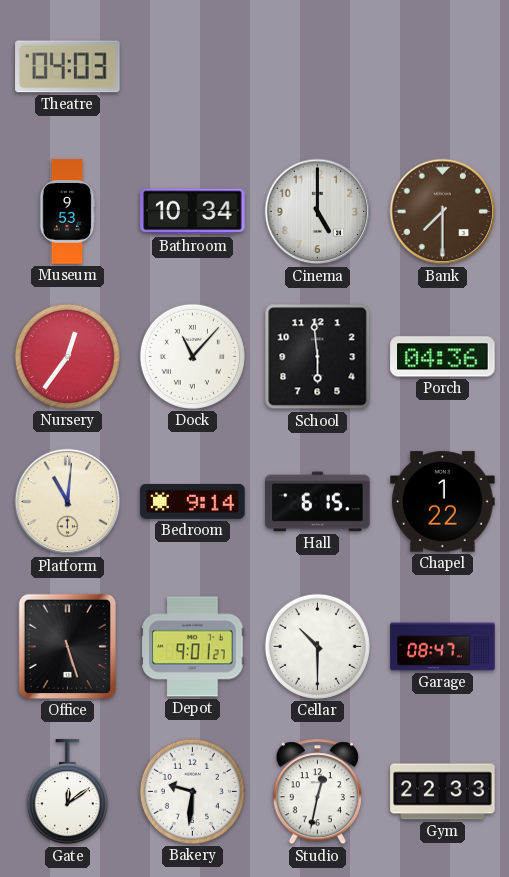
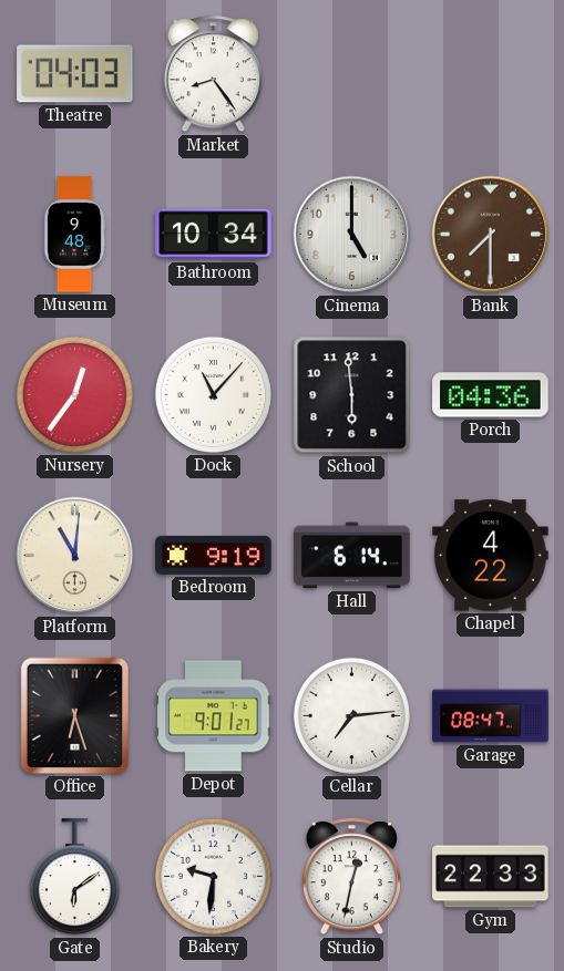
Market: none -> 8:24
Museum: 9:53 -> 9:48
Bedroom: 9:14 -> 9:19
Hall: 6:15 -> 6:14
Chapel: 1:22 -> 4:22
Office: 5:27 -> 6:27
Cellar: 10:30 -> 7:14
Gate: 12:09 -> 6:09
